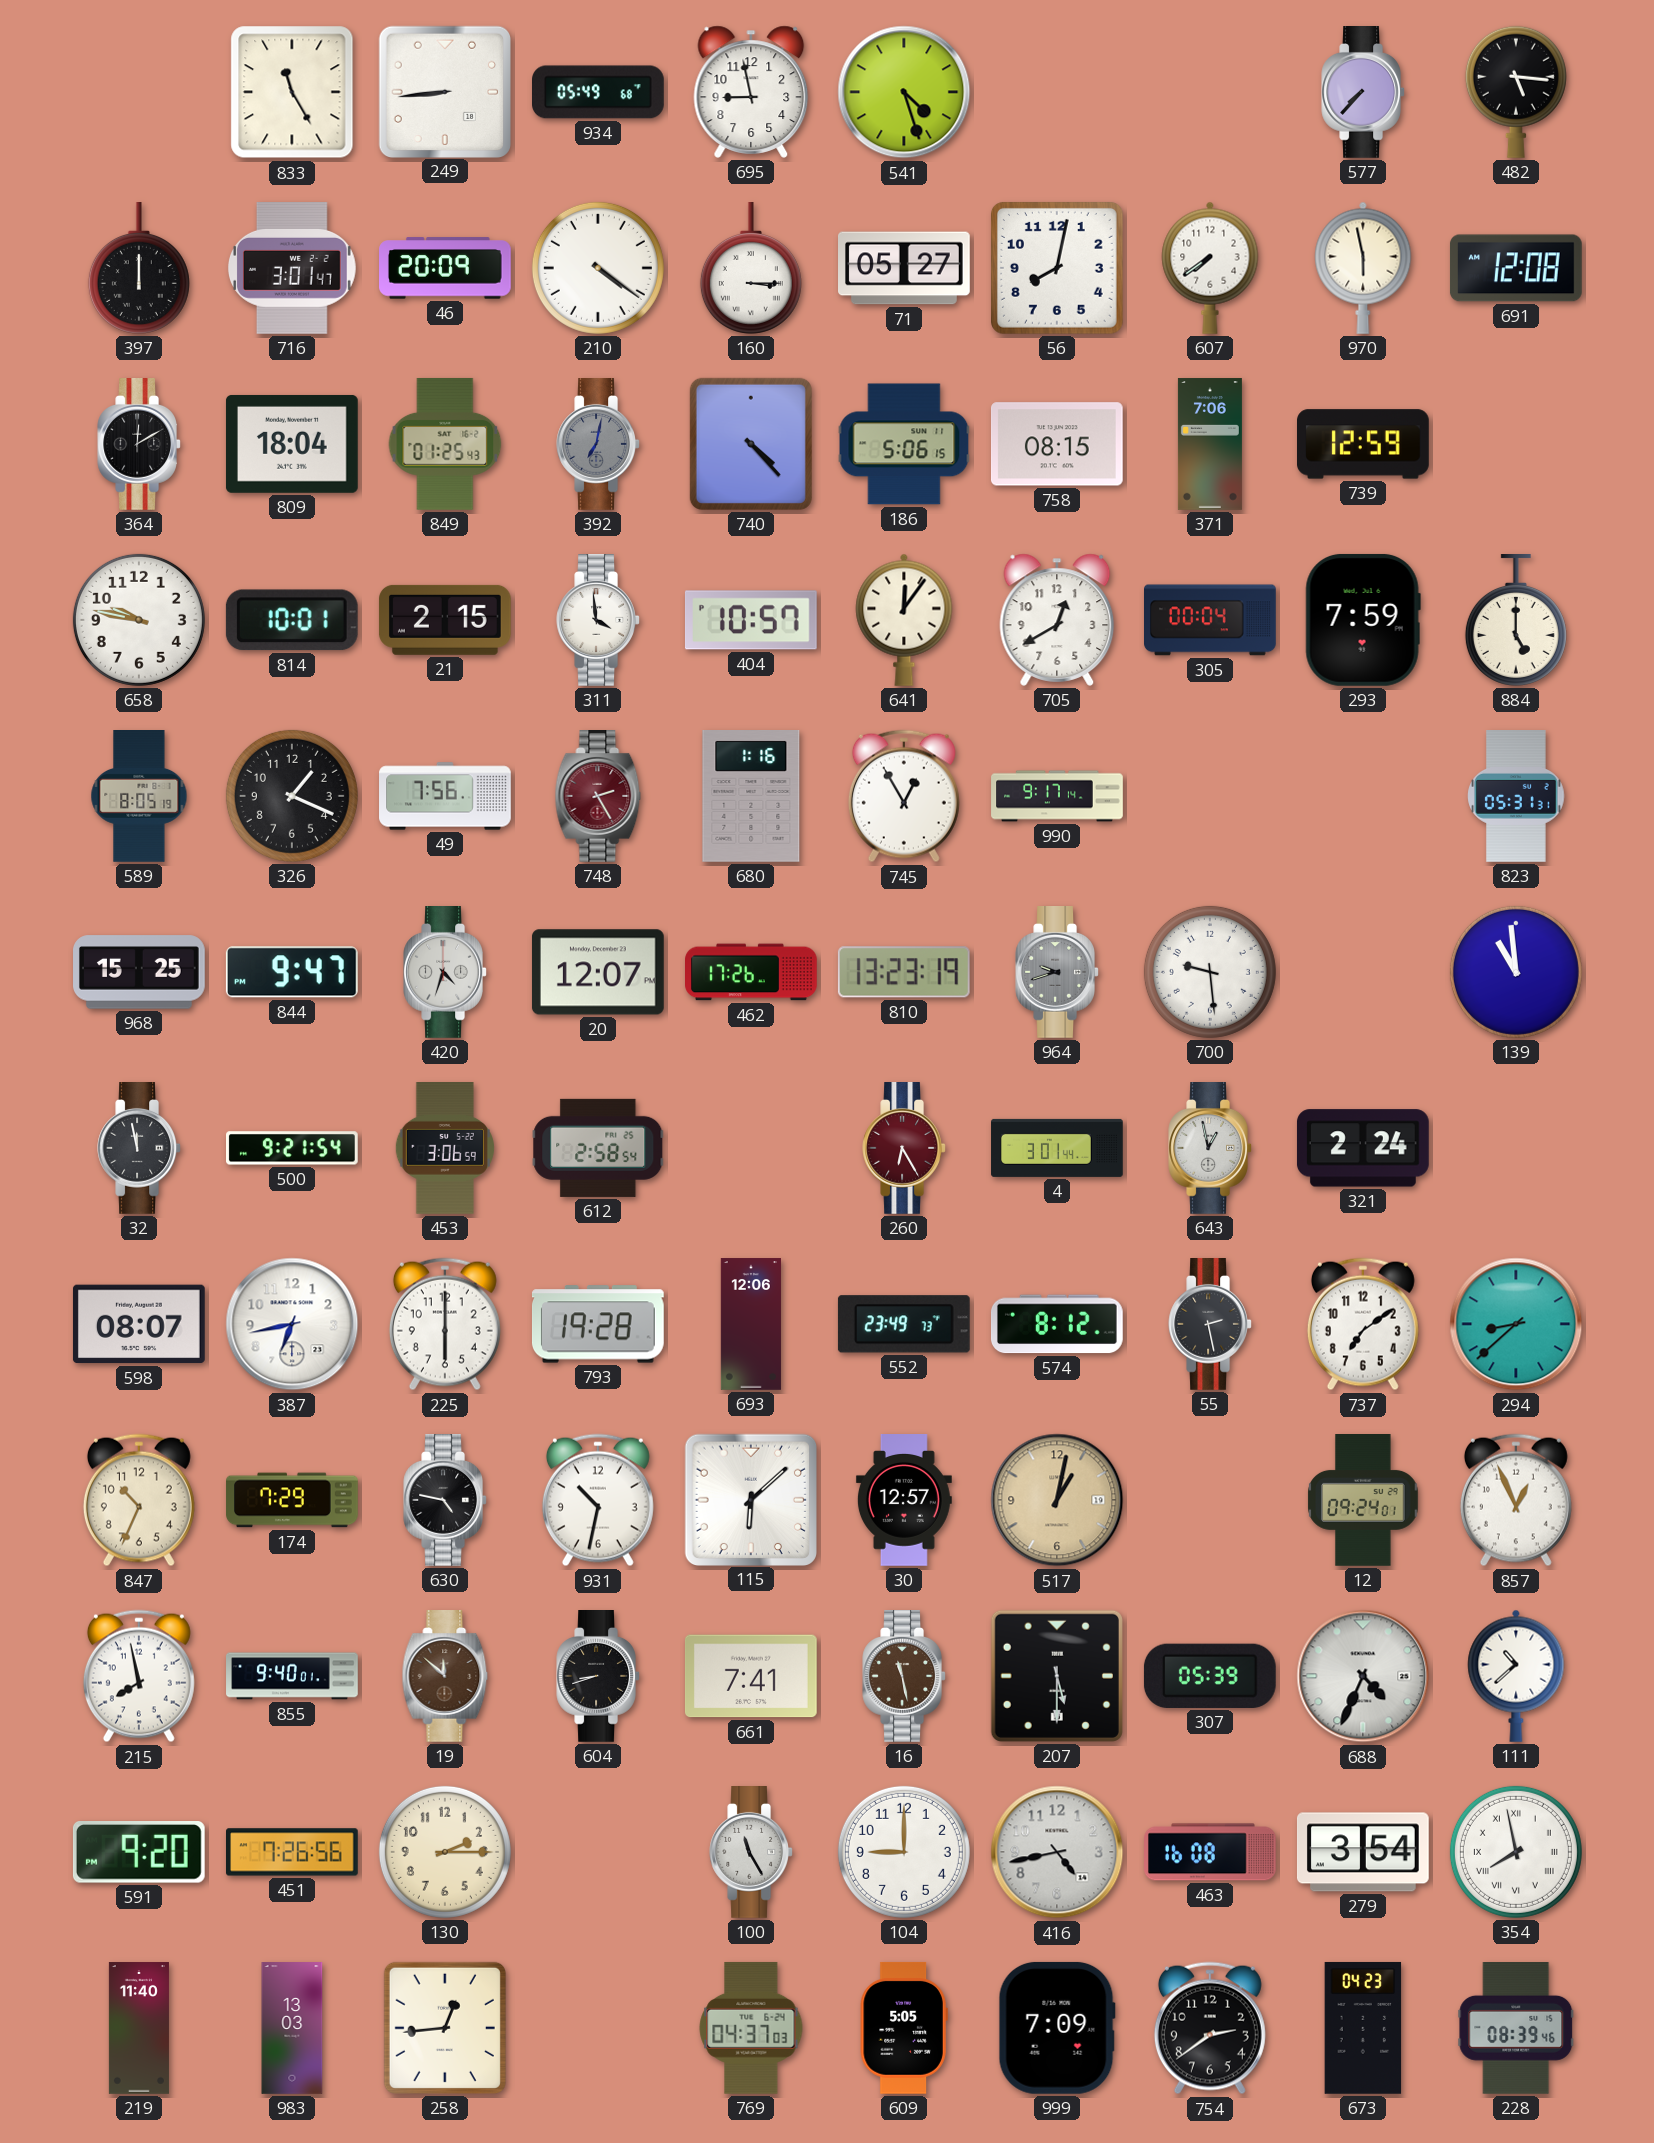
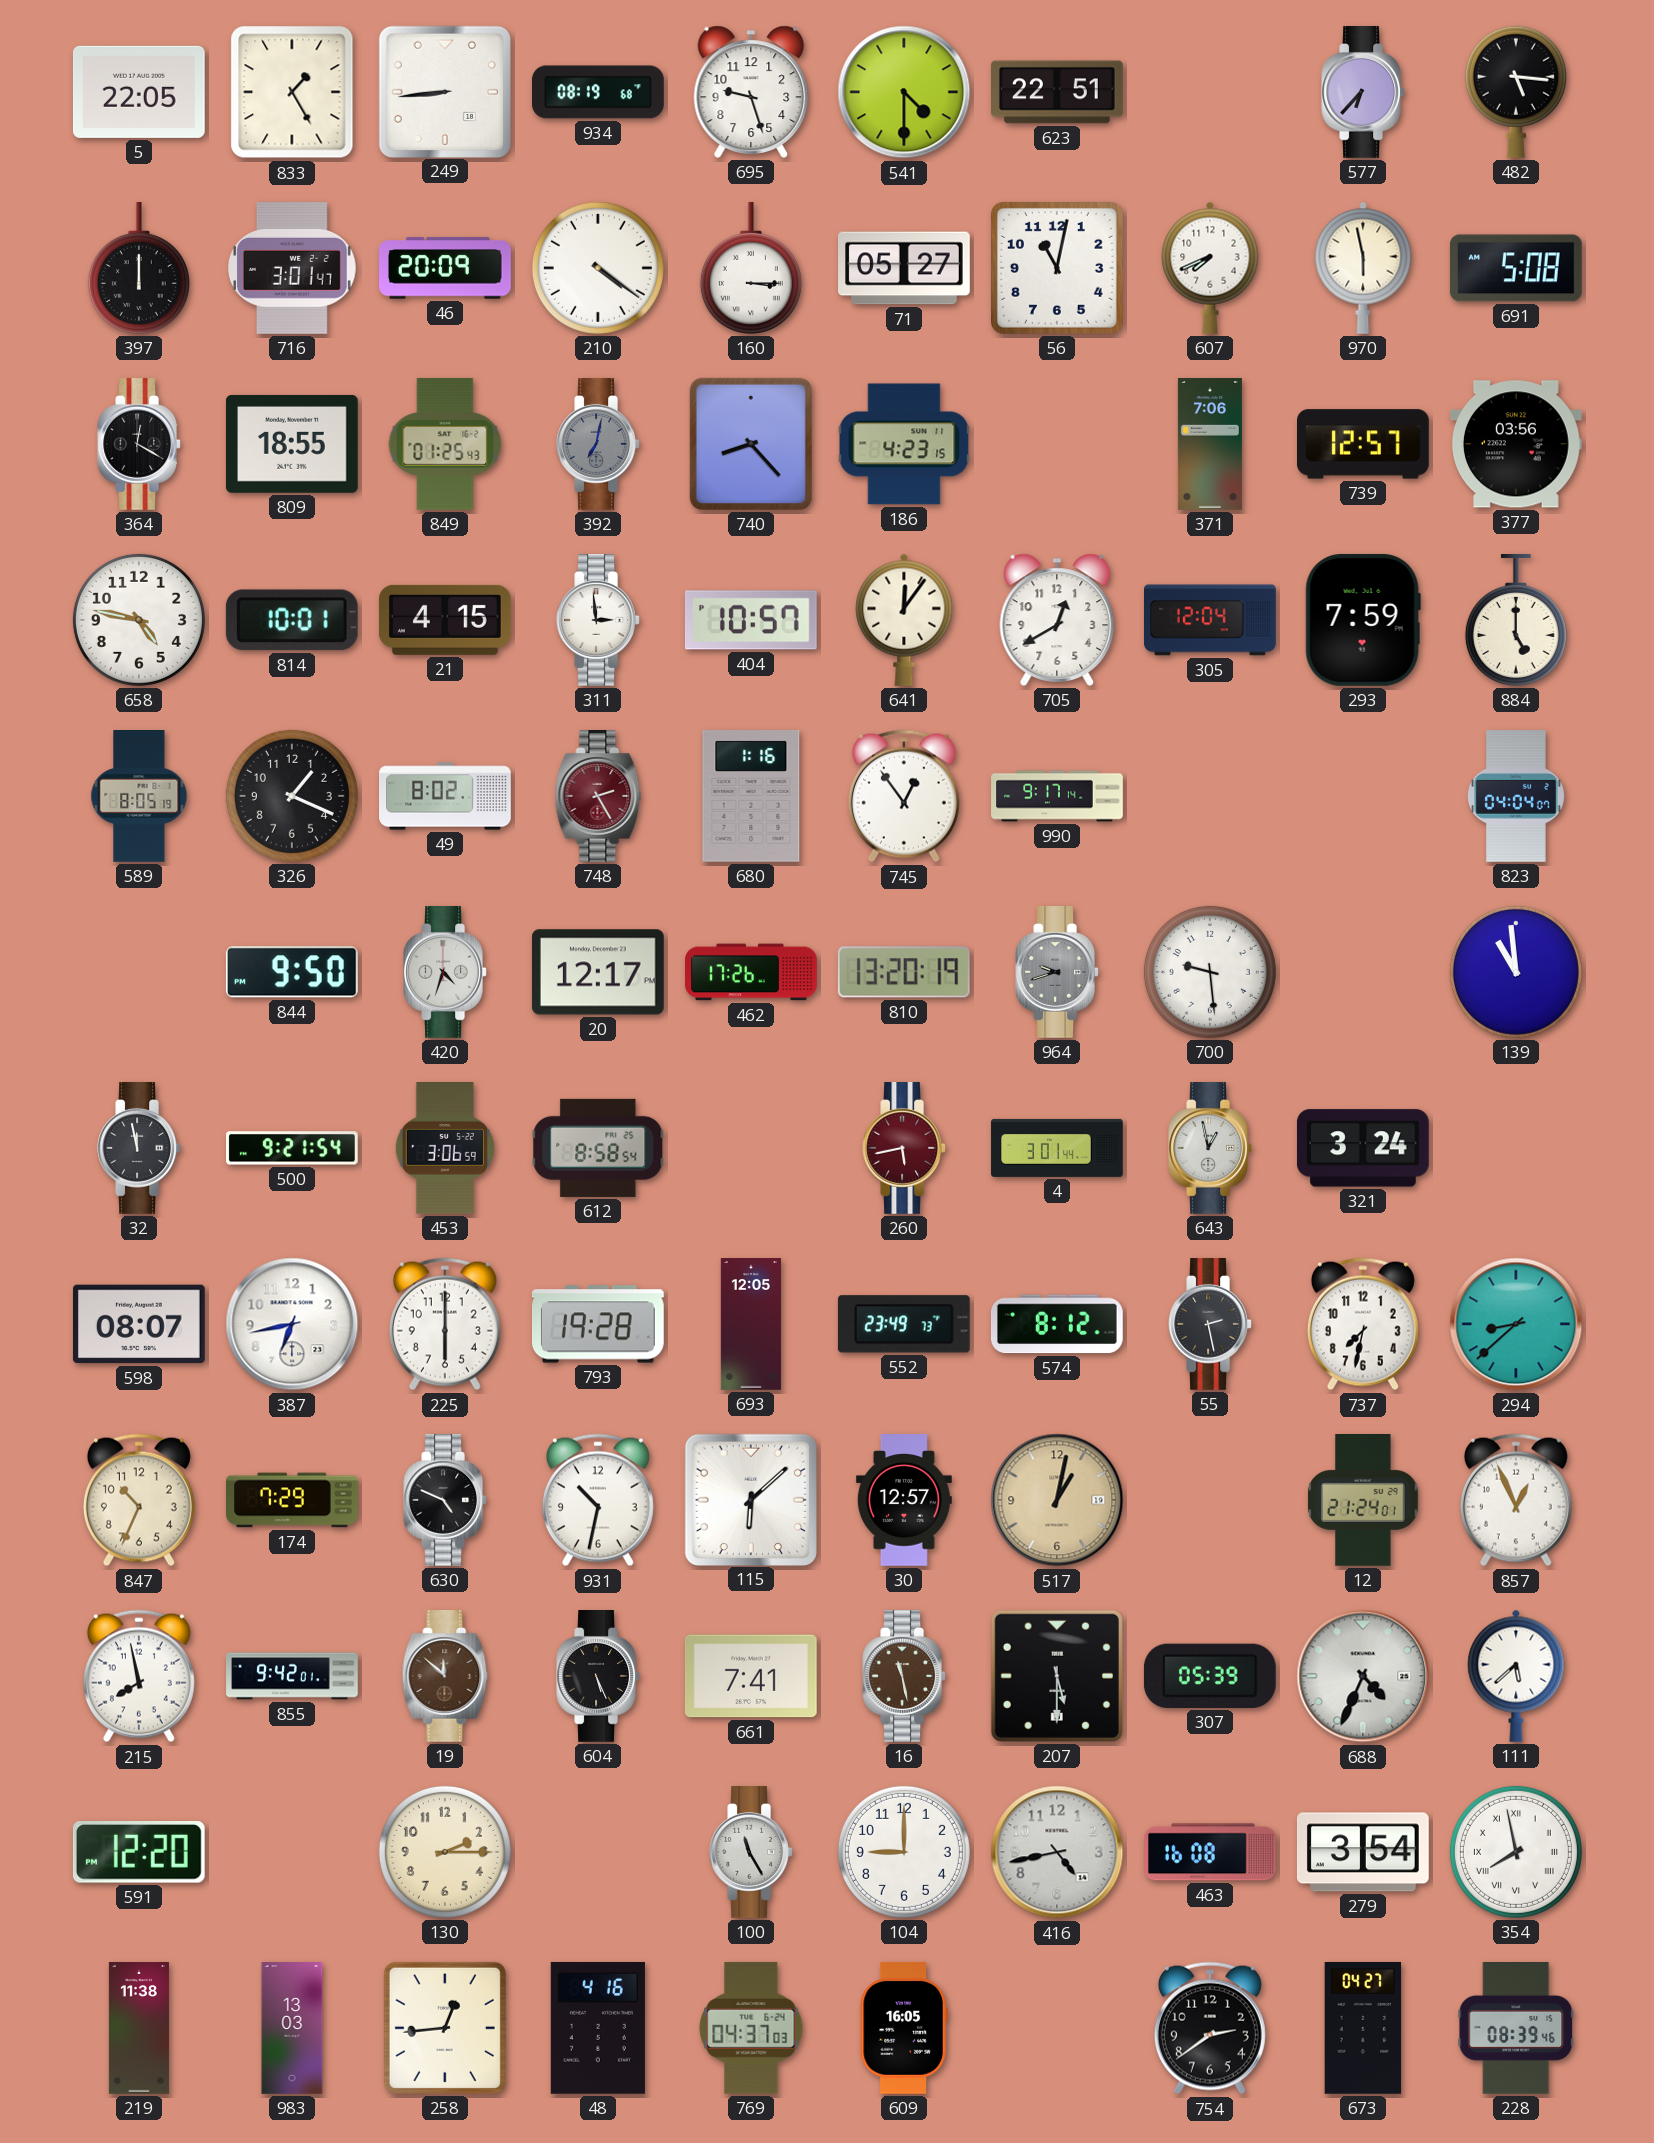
5: none -> 22:05
833: 11:25 -> 1:25
934: 05:49 -> 08:19
695: 8:58 -> 9:27
541: 4:27 -> 4:30
623: none -> 22:51
577: 7:37 -> 6:37
56: 8:02 -> 11:02
607: 7:39 -> 7:41
691: 12:08 -> 5:08
364: 12:10 -> 12:20
809: 18:04 -> 18:55
740: 4:23 -> 8:23
186: 5:06 -> 4:23
758: 08:15 -> none
739: 12:59 -> 12:57
377: none -> 03:56
658: 9:47 -> 4:47
21: 2:15 -> 4:15
311: 3:59 -> 2:59
305: 00:04 -> 12:04
49: 7:56 -> 8:02
745: 12:55 -> 12:54
823: 05:31 -> 04:04
968: 15:25 -> none
844: 9:47 -> 9:50
20: 12:07 -> 12:17
810: 13:23 -> 13:20
612: 2:58 -> 8:58
260: 6:25 -> 5:43
321: 2:24 -> 3:24
693: 12:06 -> 12:05
737: 7:09 -> 7:32
630: 4:47 -> 4:49
12: 09:24 -> 21:24
855: 9:40 -> 9:42
604: 8:42 -> 5:26
111: 10:38 -> 5:38
591: 9:20 -> 12:20
451: 7:26 -> none
219: 11:40 -> 11:38
48: none -> 4:16
609: 5:05 -> 16:05
999: 7:09 -> none
673: 04:23 -> 04:27
